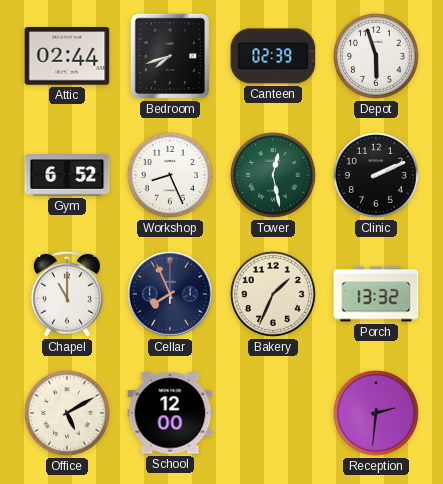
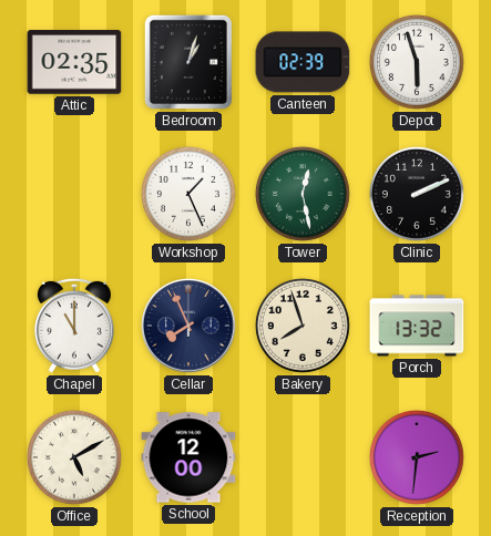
Attic: 02:44 -> 02:35
Bedroom: 7:42 -> 1:03
Gym: 6:52 -> none
Workshop: 8:26 -> 1:26
Bakery: 1:34 -> 7:57
